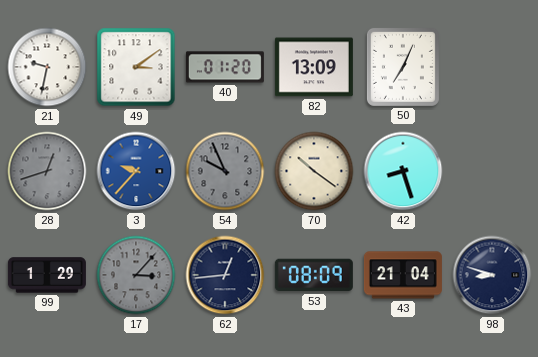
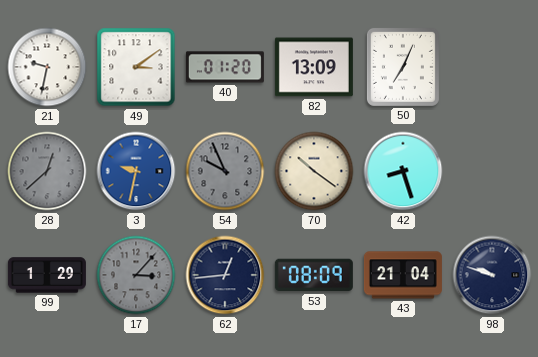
28: 12:42 -> 12:38
3: 9:37 -> 9:32
98: 8:48 -> 9:48
